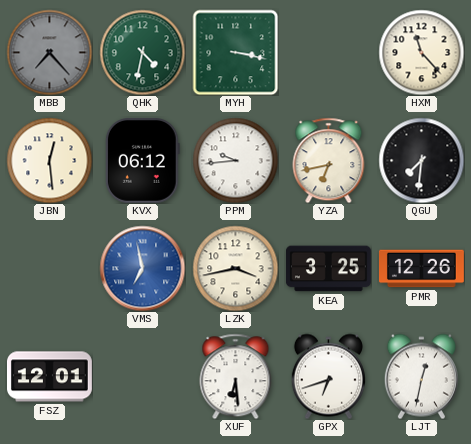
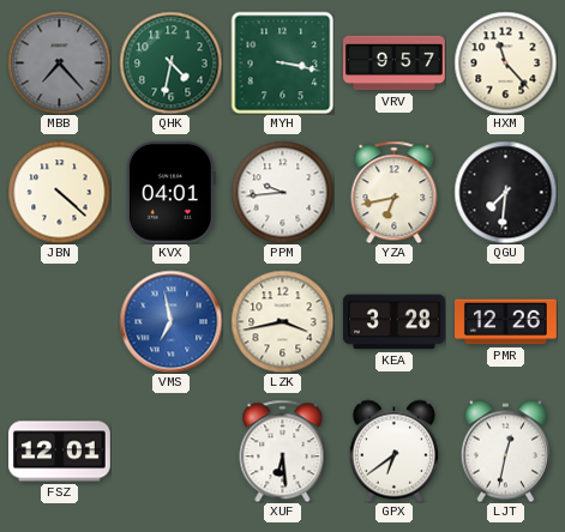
VRV: none -> 9:57
JBN: 12:29 -> 4:22
KVX: 06:12 -> 04:01
KEA: 3:25 -> 3:28
GPX: 6:42 -> 6:39
